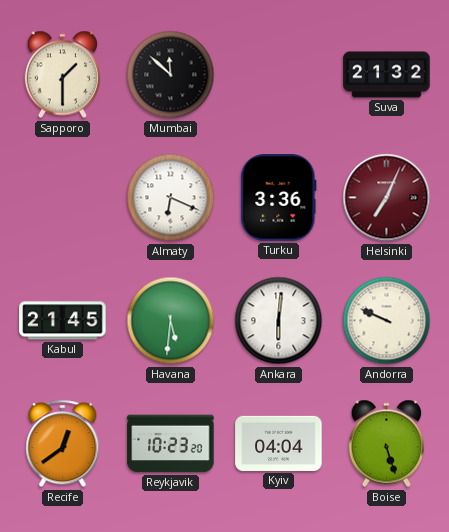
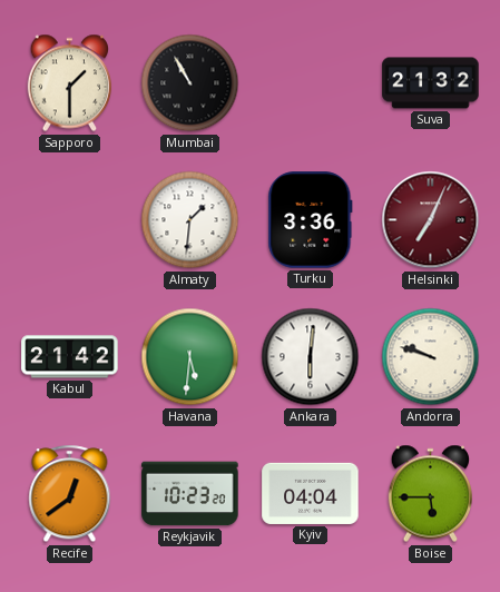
Mumbai: 11:52 -> 10:55
Almaty: 6:19 -> 1:31
Kabul: 21:45 -> 21:42
Andorra: 9:49 -> 9:48
Boise: 5:27 -> 5:45
